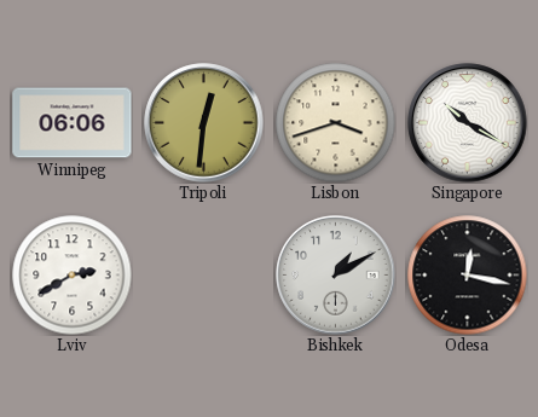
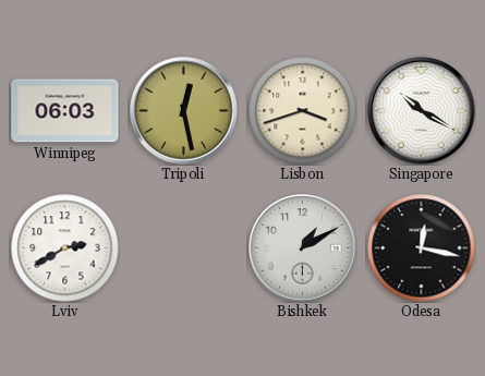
Winnipeg: 06:06 -> 06:03
Tripoli: 12:31 -> 12:28
